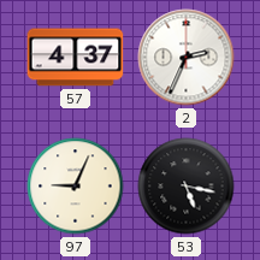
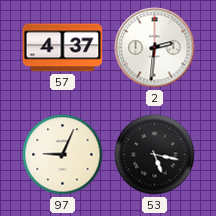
2: 2:34 -> 2:31
